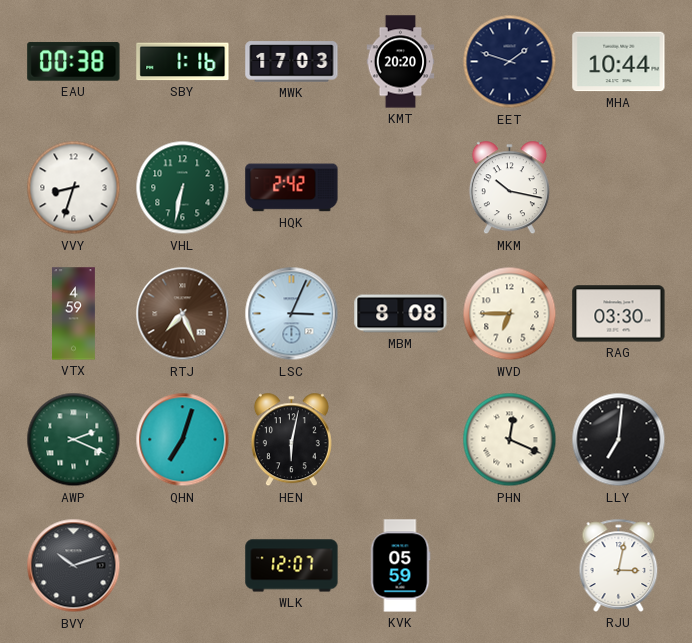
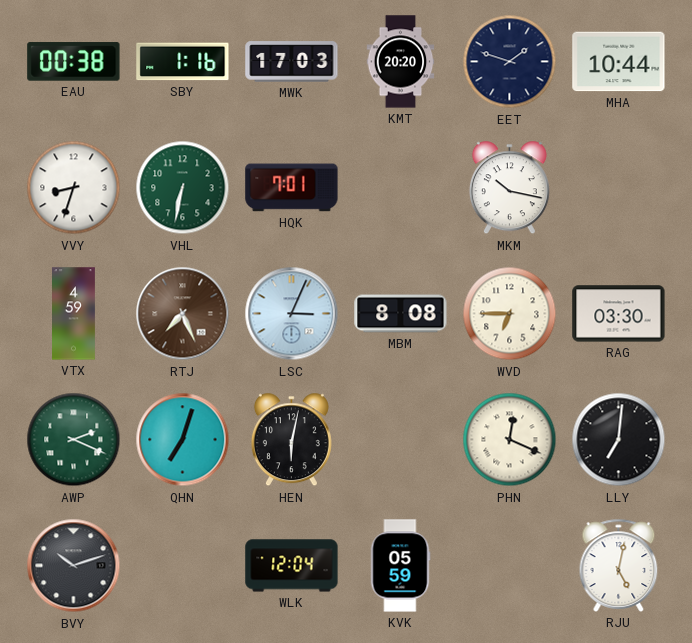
HQK: 2:42 -> 7:01
WLK: 12:07 -> 12:04
RJU: 3:02 -> 5:02
